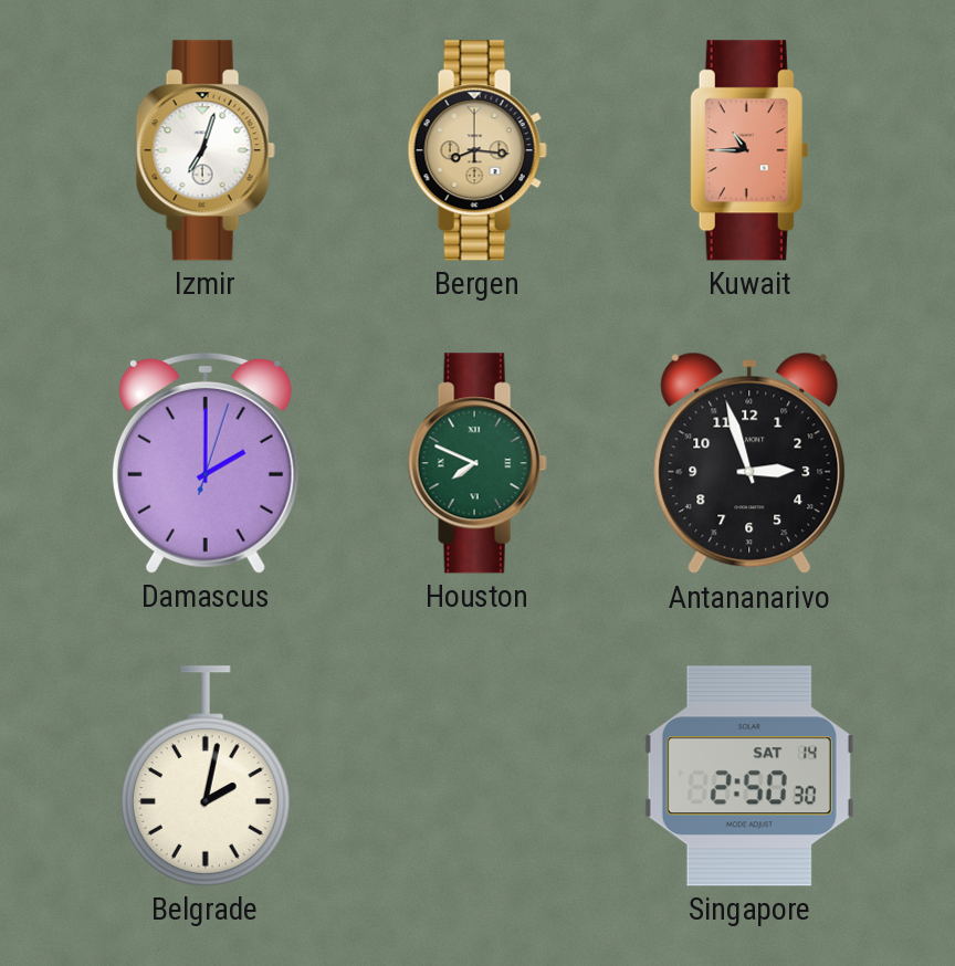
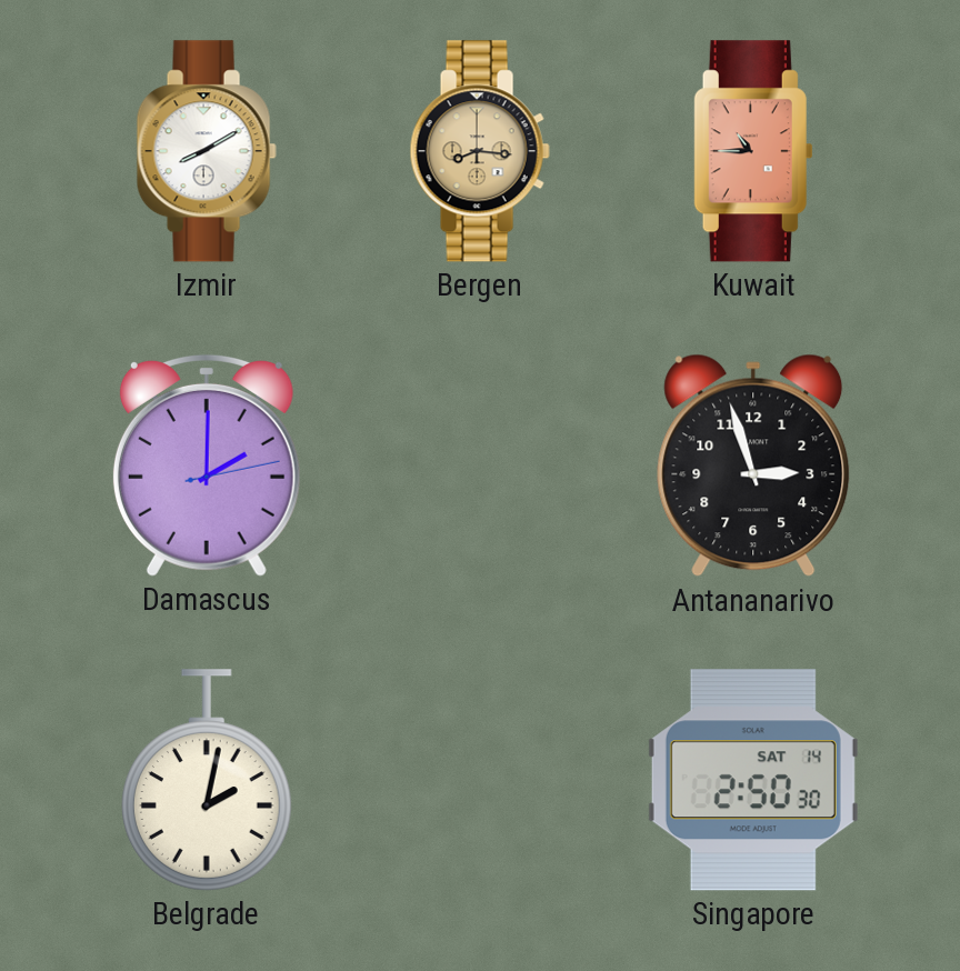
Izmir: 7:03 -> 8:10
Damascus: 2:00:03 -> 2:00:13
Houston: 7:49 -> none
